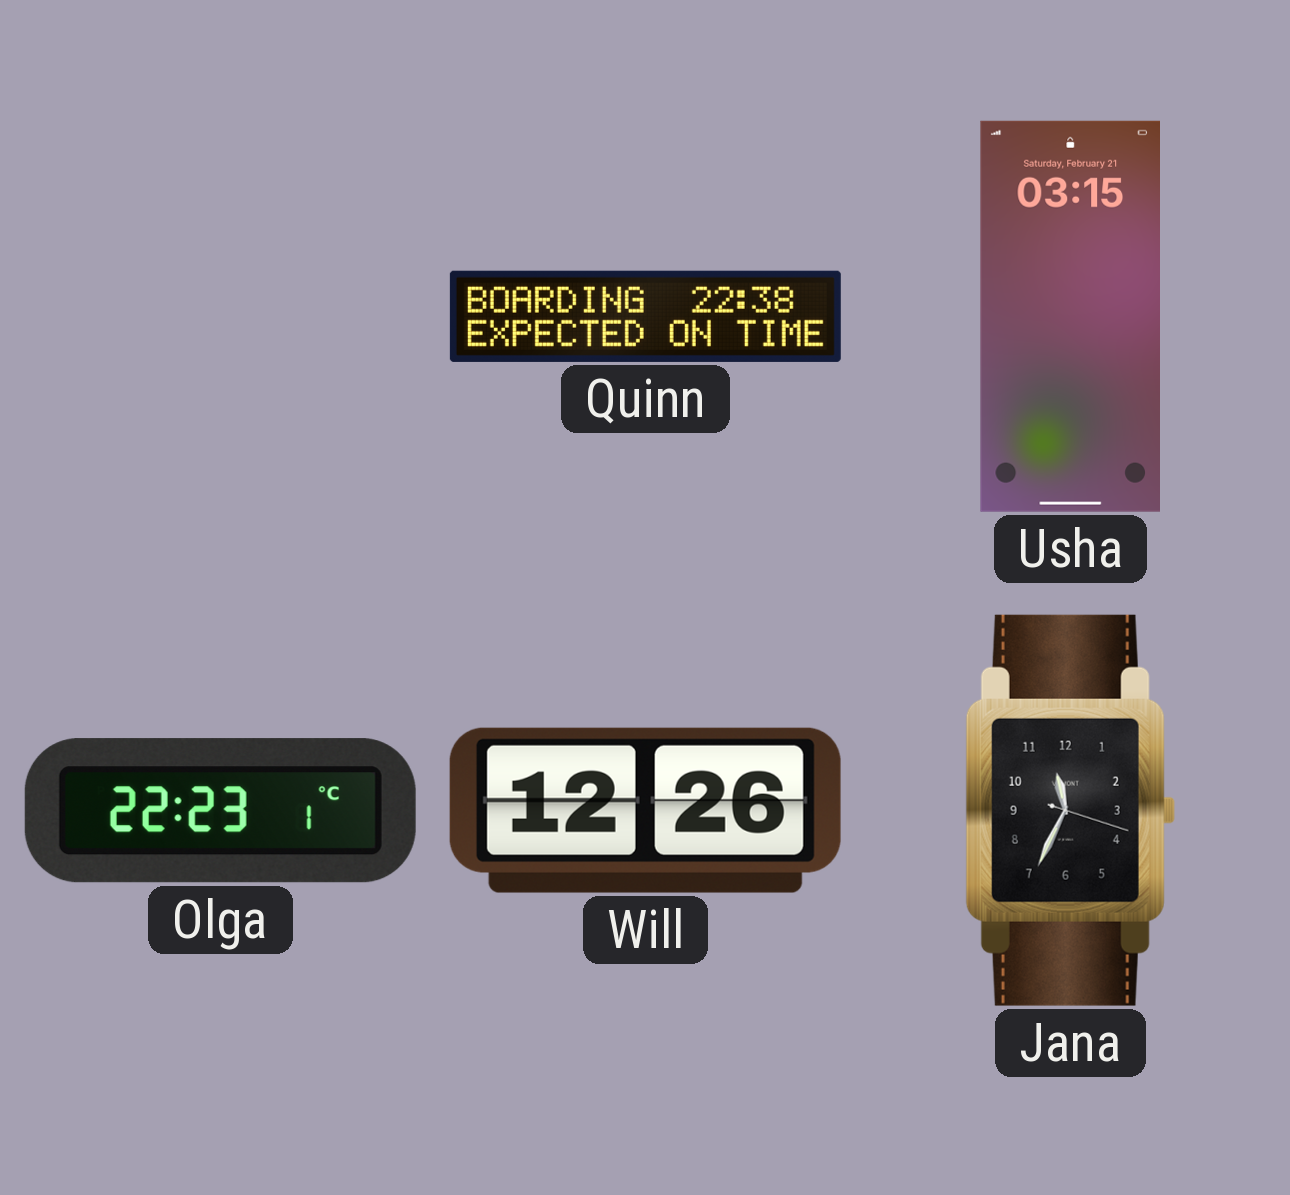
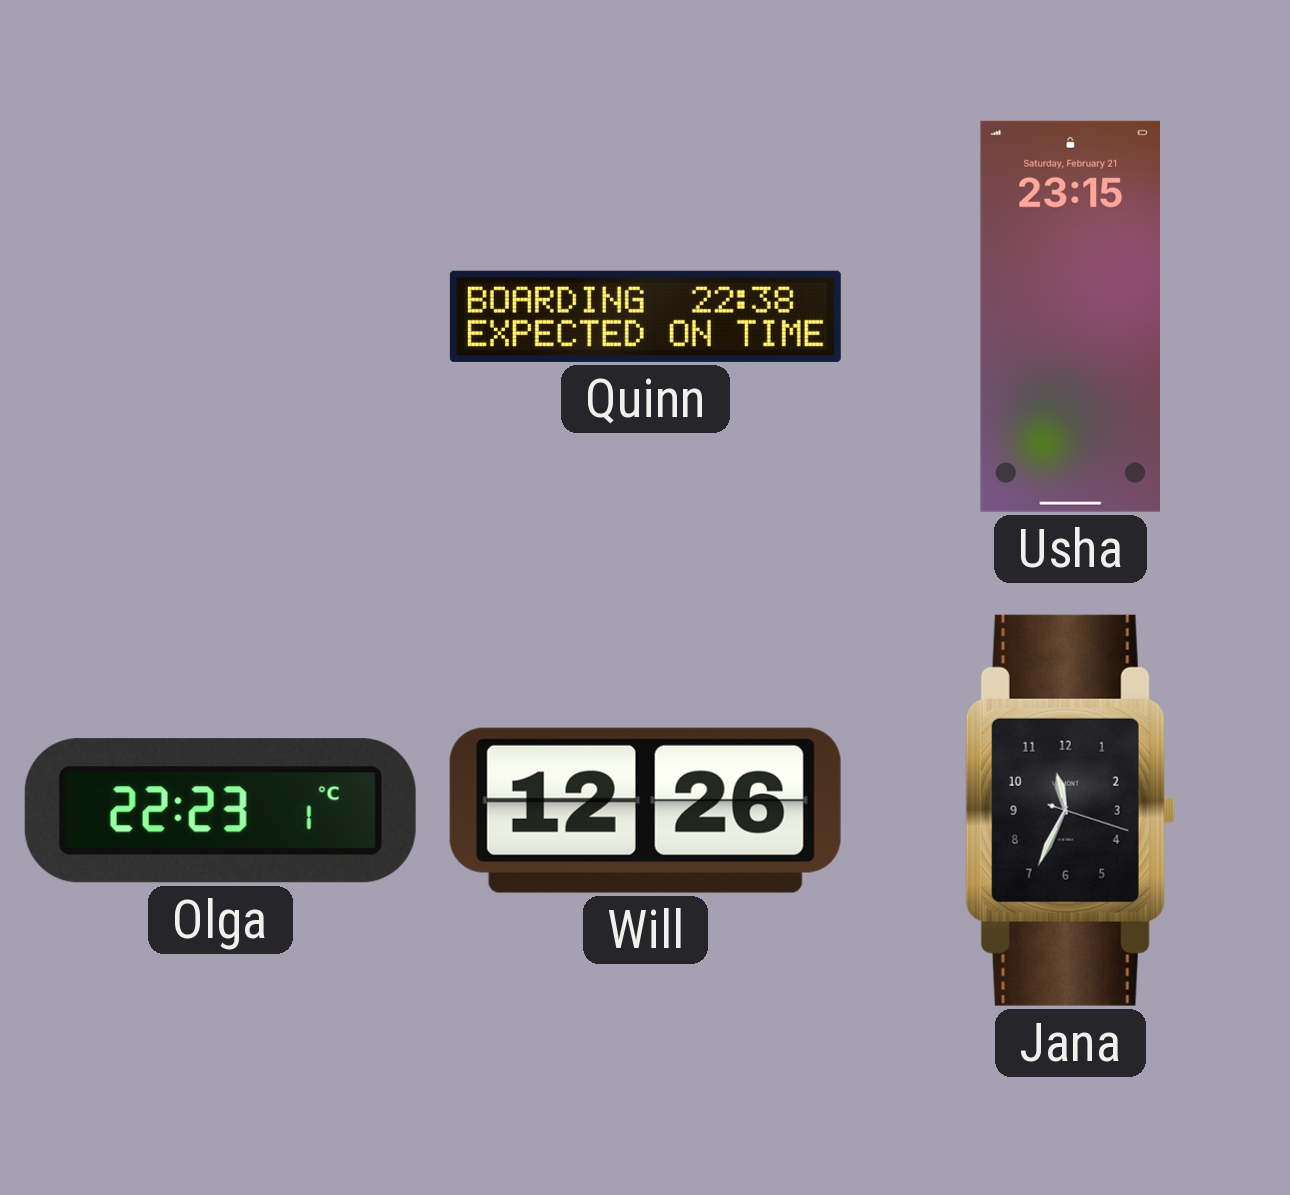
Usha: 03:15 -> 23:15
